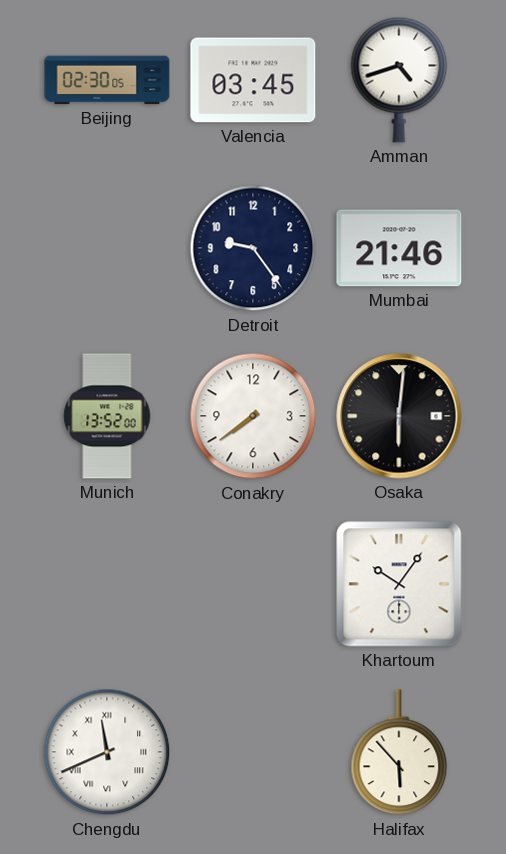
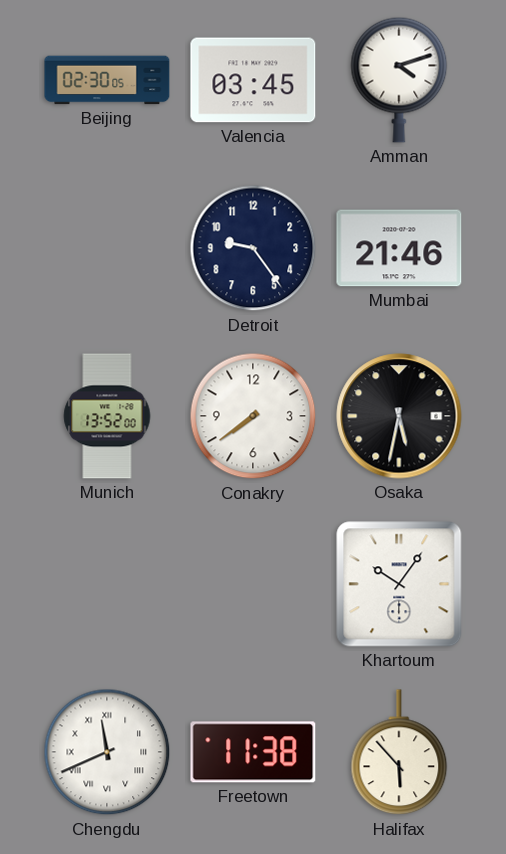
Amman: 4:42 -> 4:12
Osaka: 6:01 -> 5:32
Freetown: none -> 11:38
